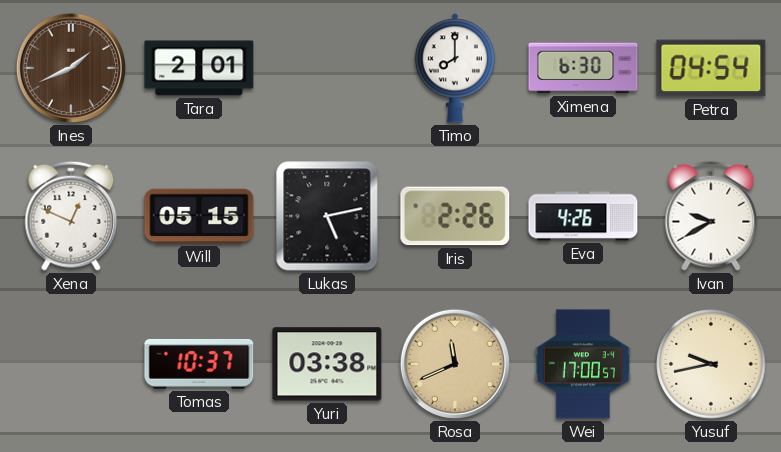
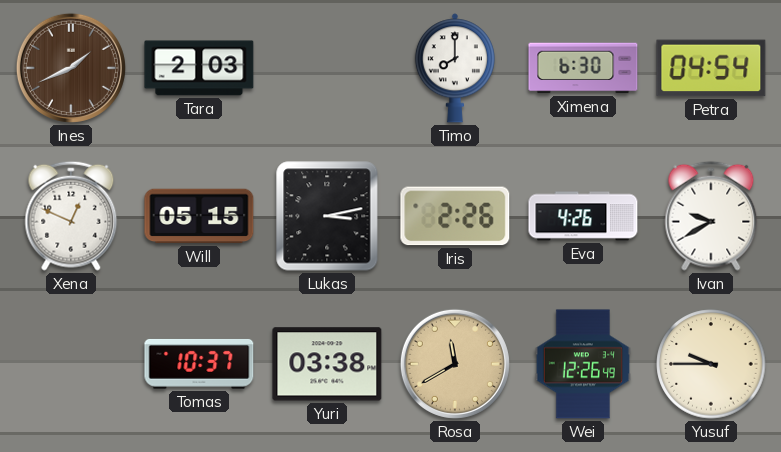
Tara: 2:01 -> 2:03
Lukas: 5:13 -> 3:13
Rosa: 11:41 -> 11:40
Wei: 17:00 -> 12:26
Yusuf: 9:43 -> 9:45
